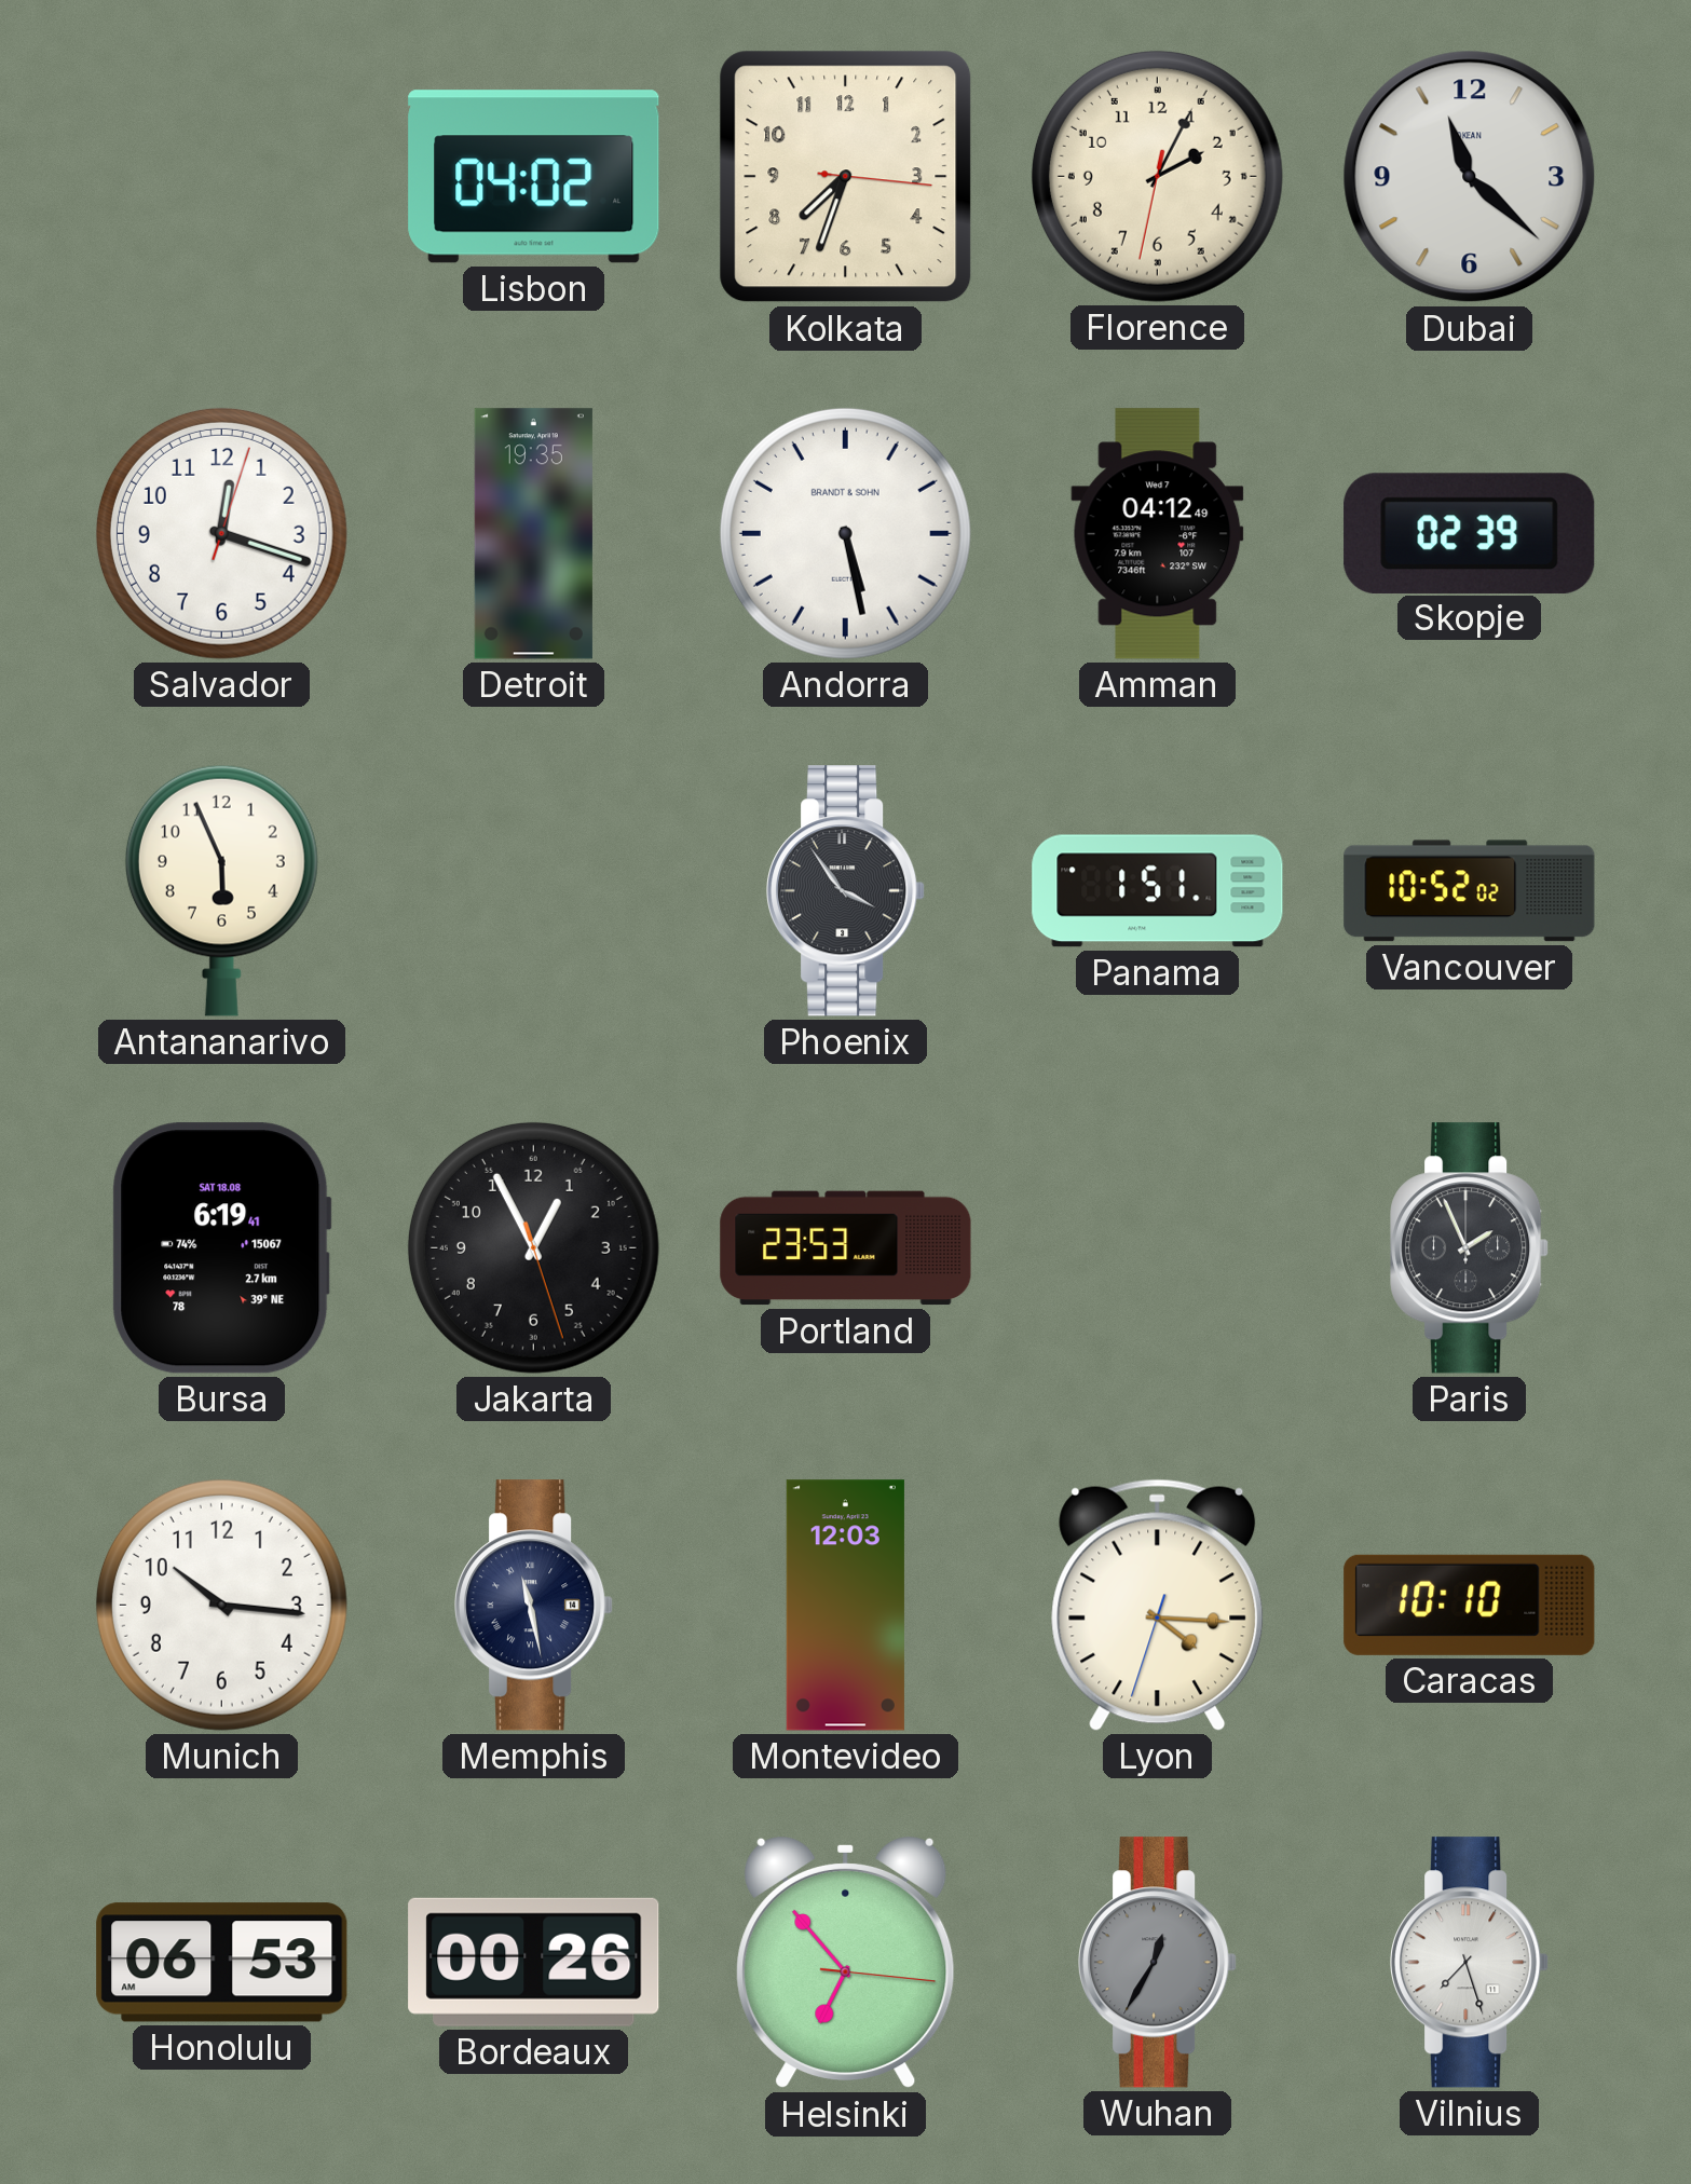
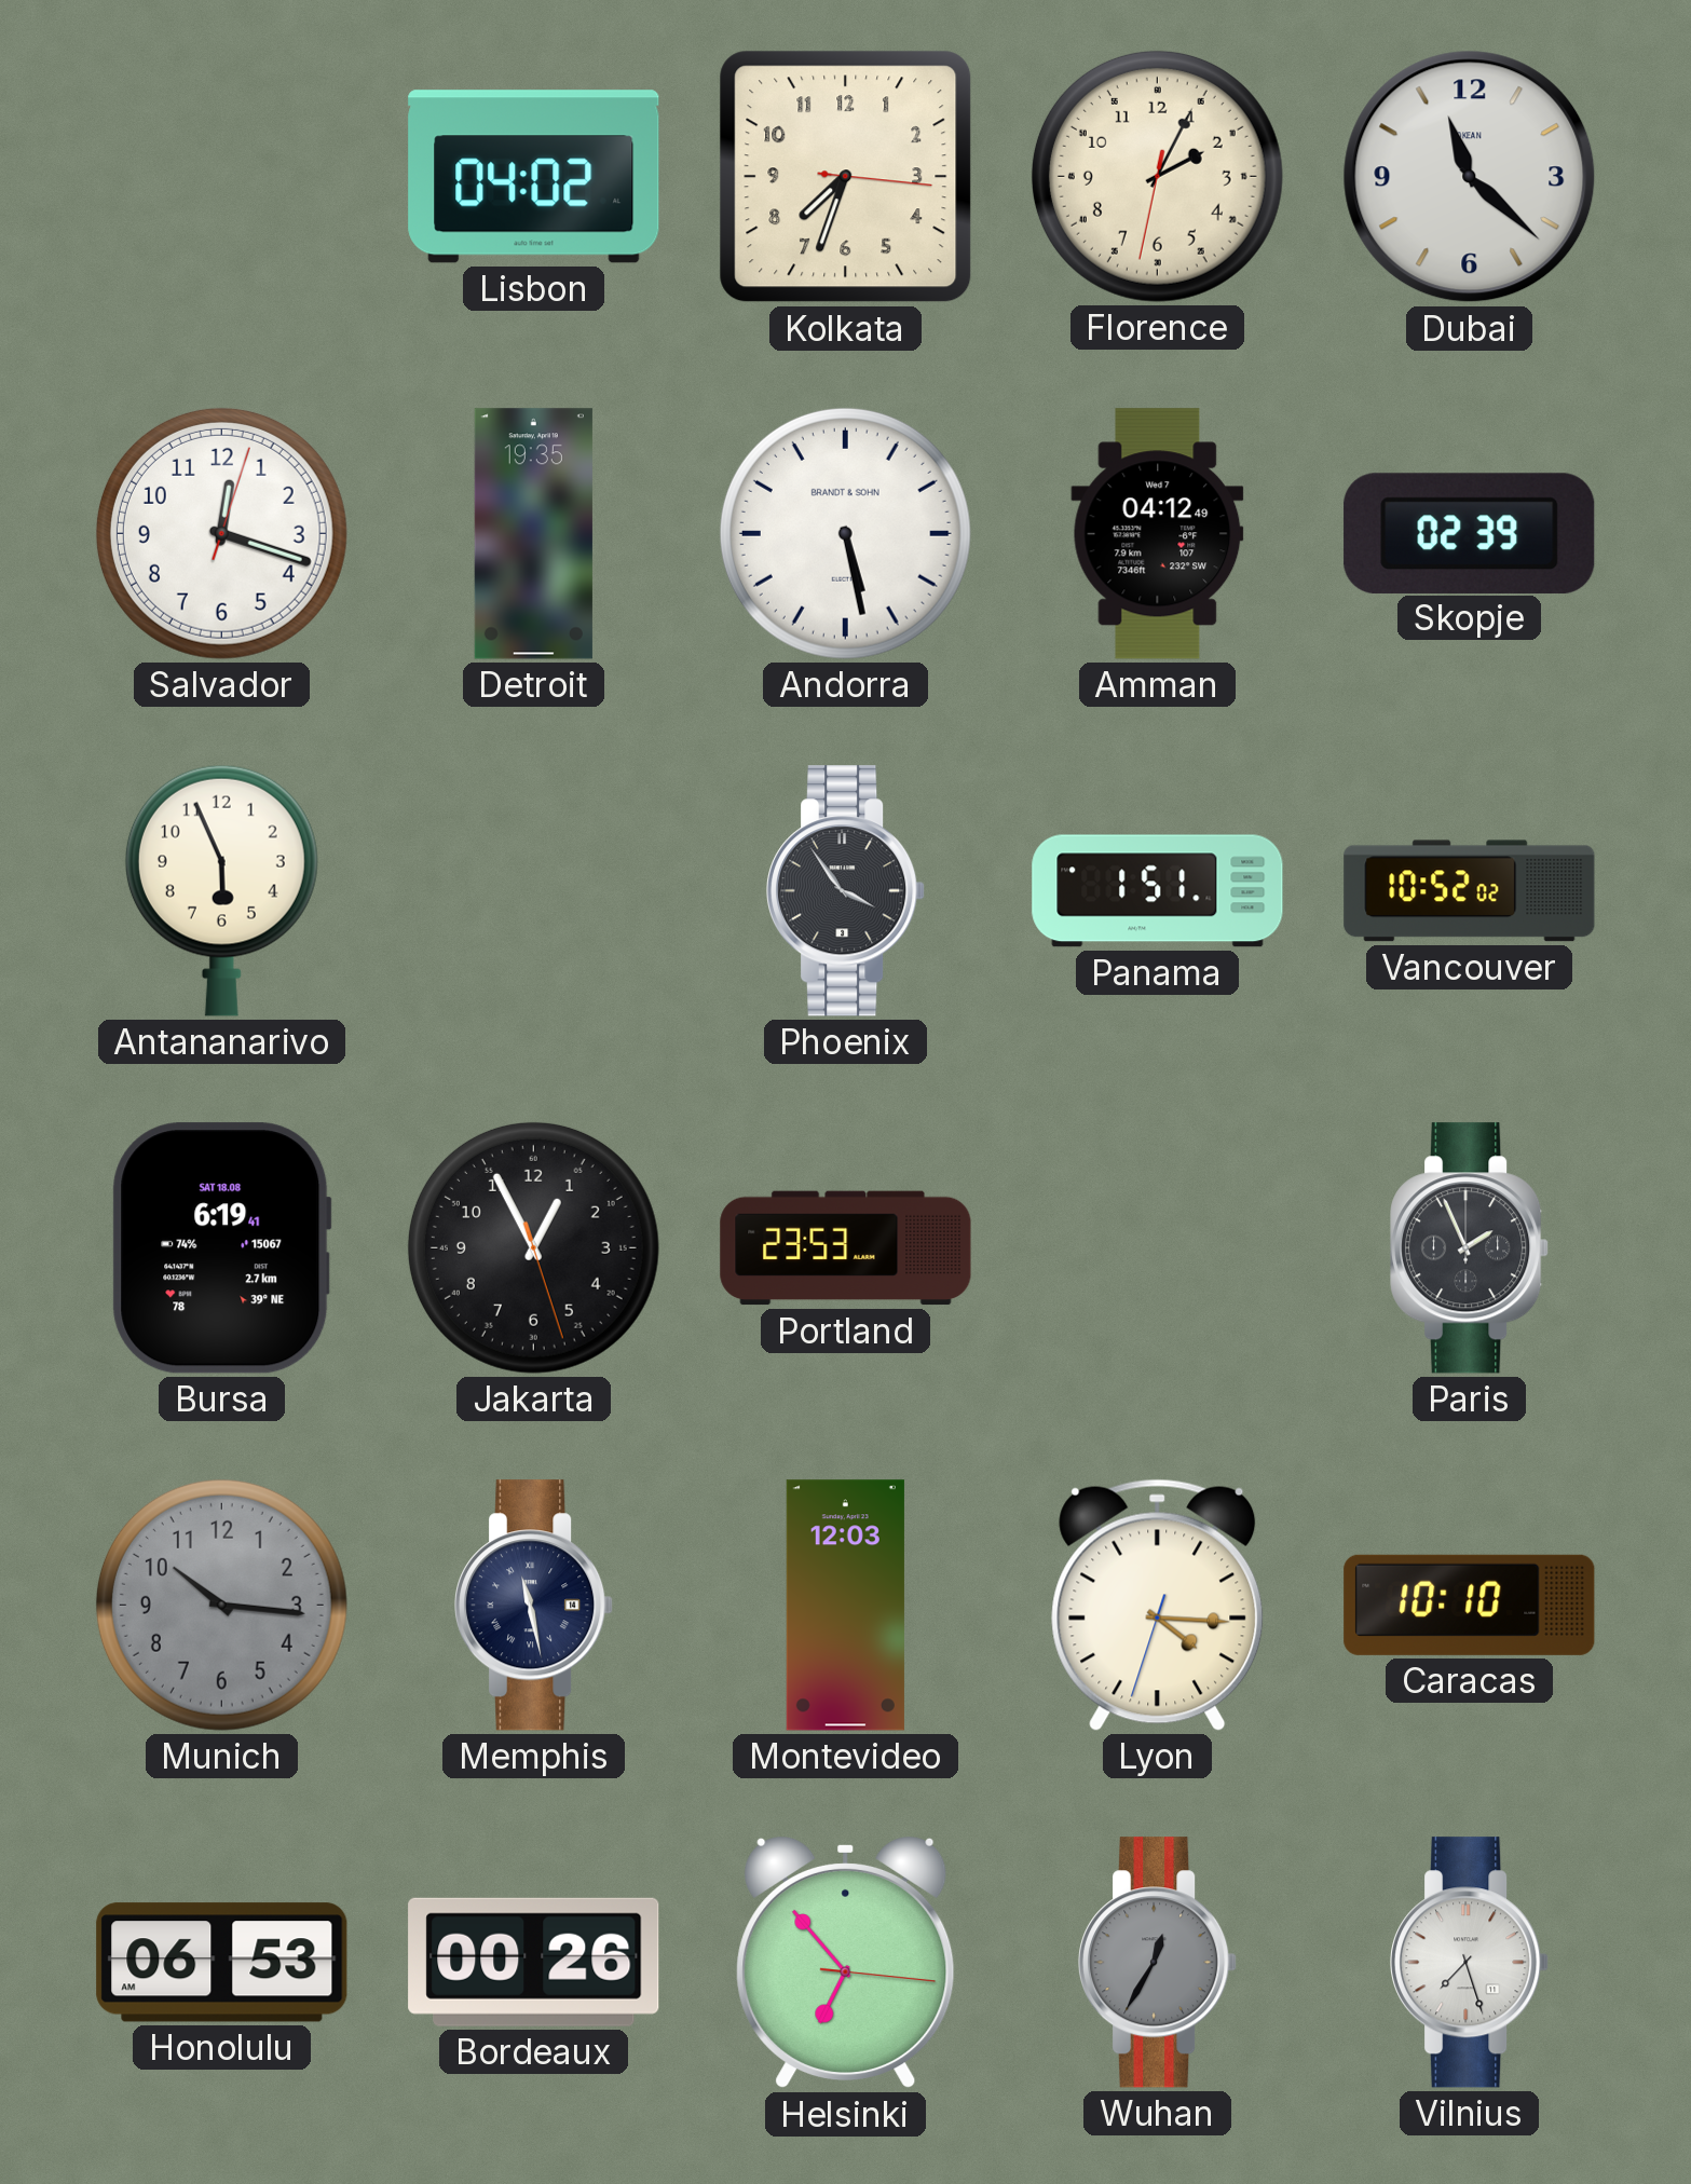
Munich dial: white -> grey
